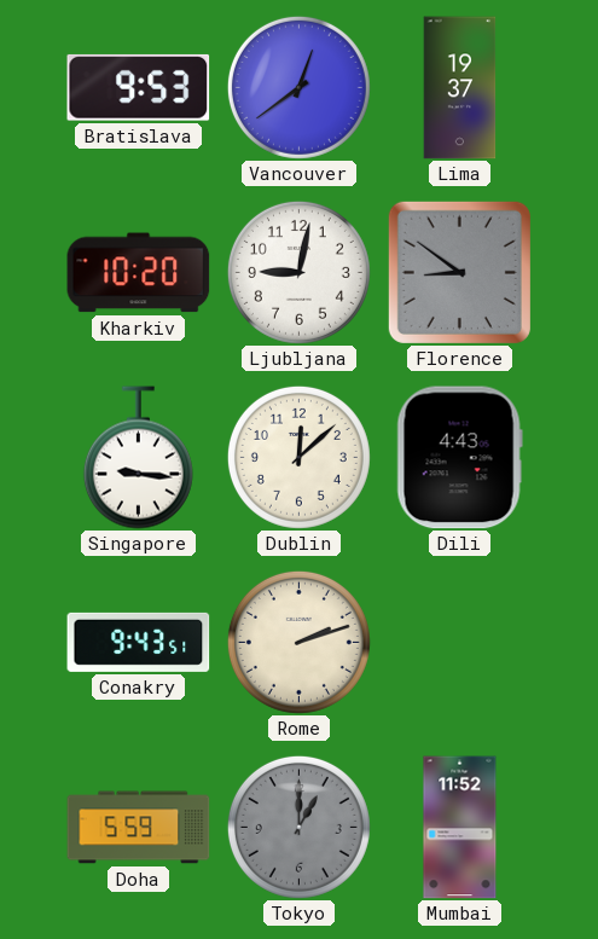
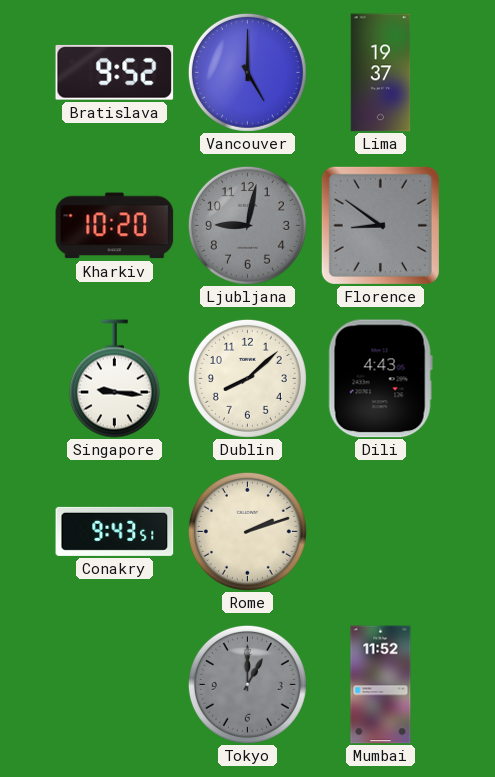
Bratislava: 9:53 -> 9:52
Vancouver: 12:39 -> 5:00
Ljubljana dial: white -> grey
Dublin: 12:08 -> 8:08
Doha: 5:59 -> none
